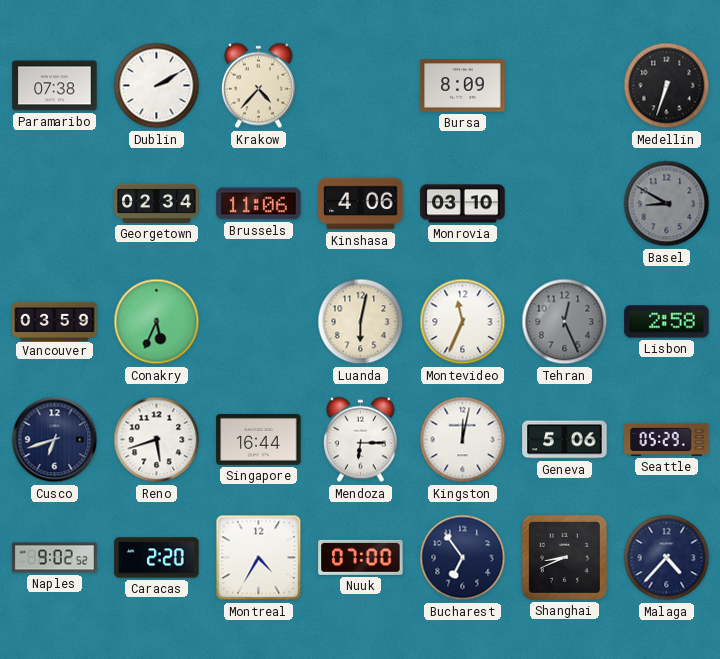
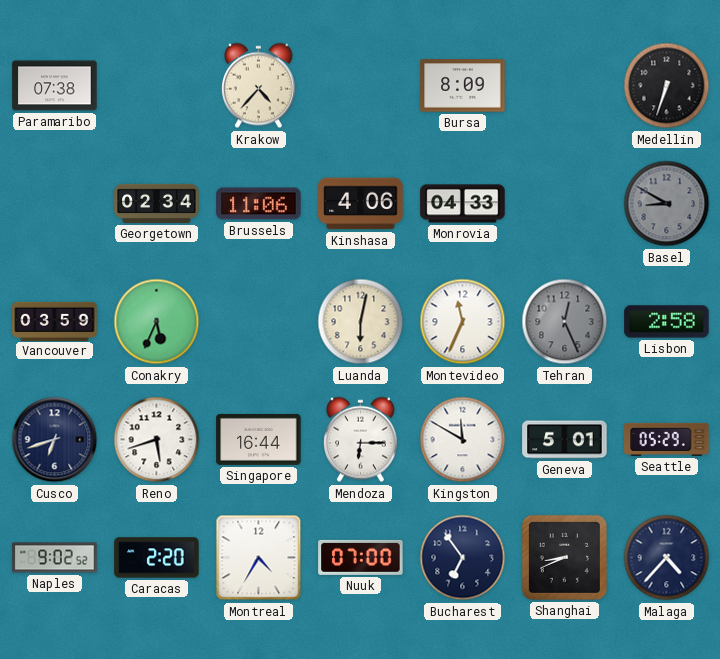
Dublin: 2:10 -> none
Monrovia: 03:10 -> 04:33
Kingston: 12:02 -> 11:50
Geneva: 5:06 -> 5:01
